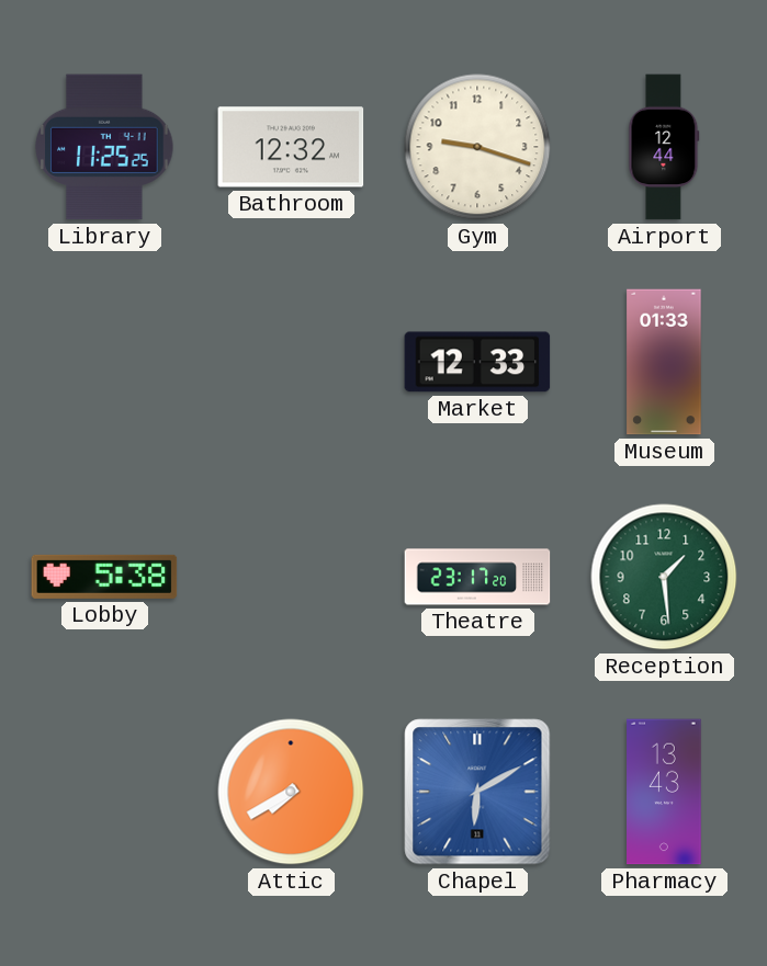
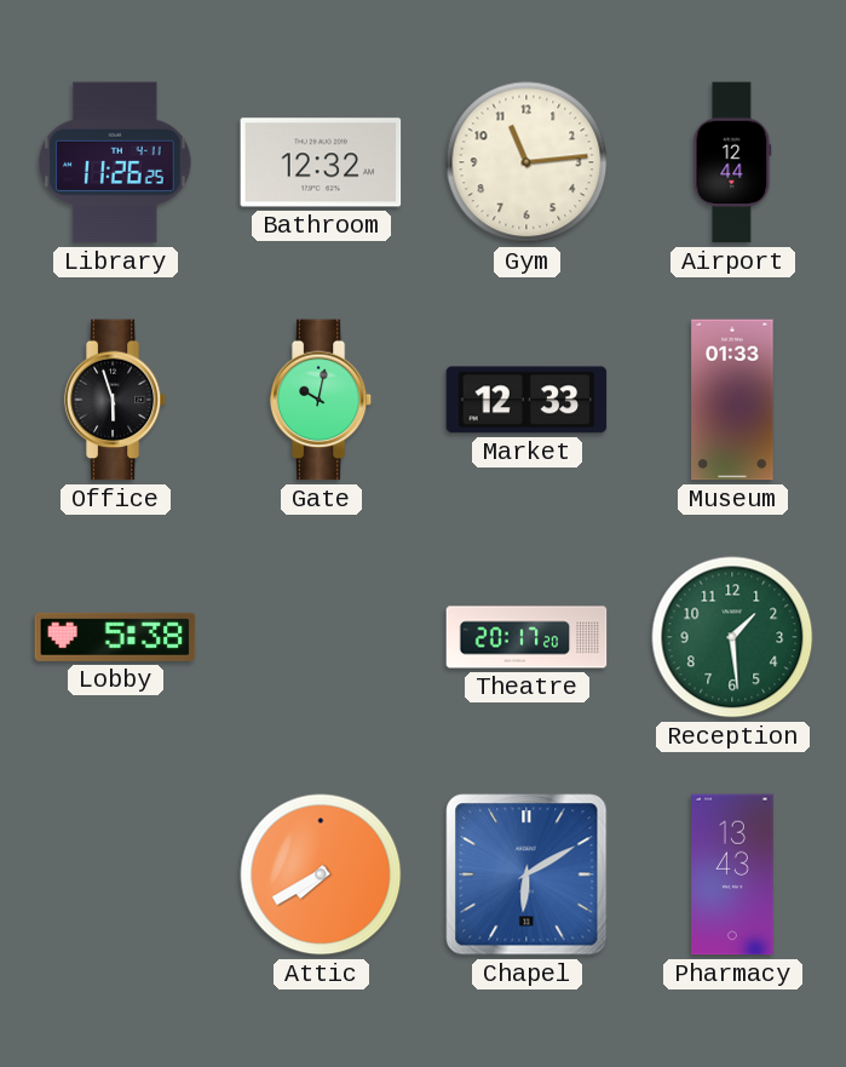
Library: 11:25 -> 11:26
Gym: 9:18 -> 11:14
Office: none -> 5:57
Gate: none -> 10:02
Theatre: 23:17 -> 20:17
